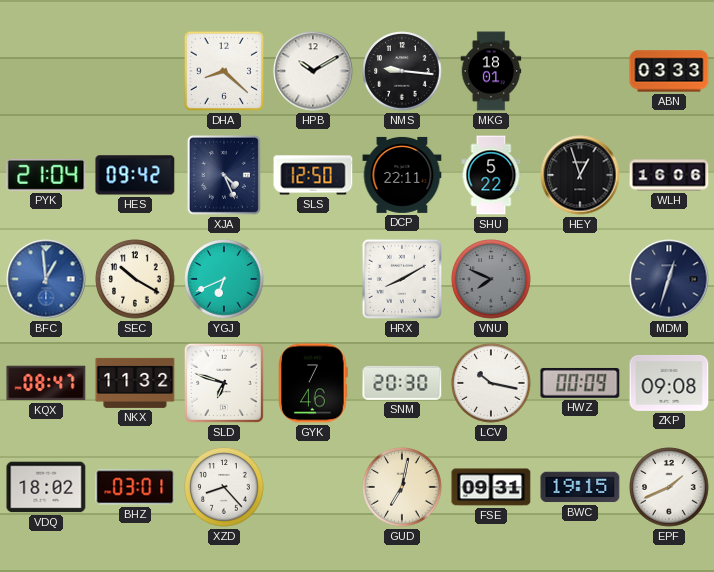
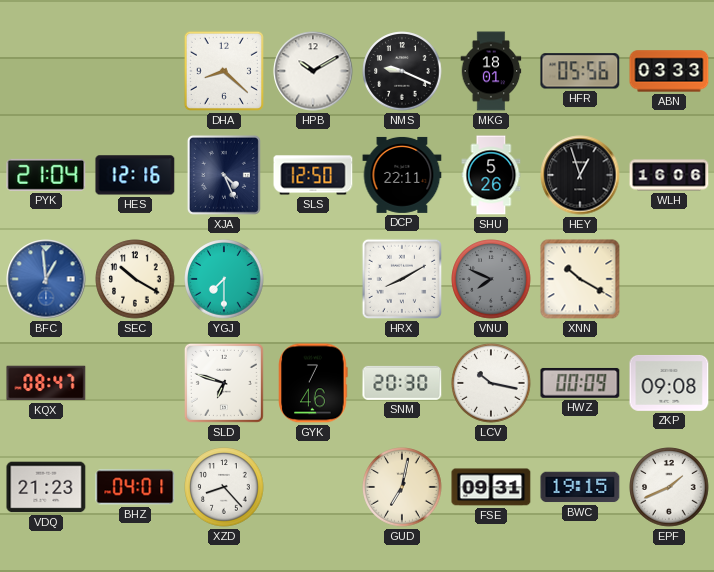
NMS: 9:16 -> 9:19
HFR: none -> 05:56
HES: 09:42 -> 12:16
SHU: 5:22 -> 5:26
YGJ: 6:41 -> 7:30
XNN: none -> 10:20
MDM: 12:33 -> none
NKX: 11:32 -> none
VDQ: 18:02 -> 21:23
BHZ: 03:01 -> 04:01
